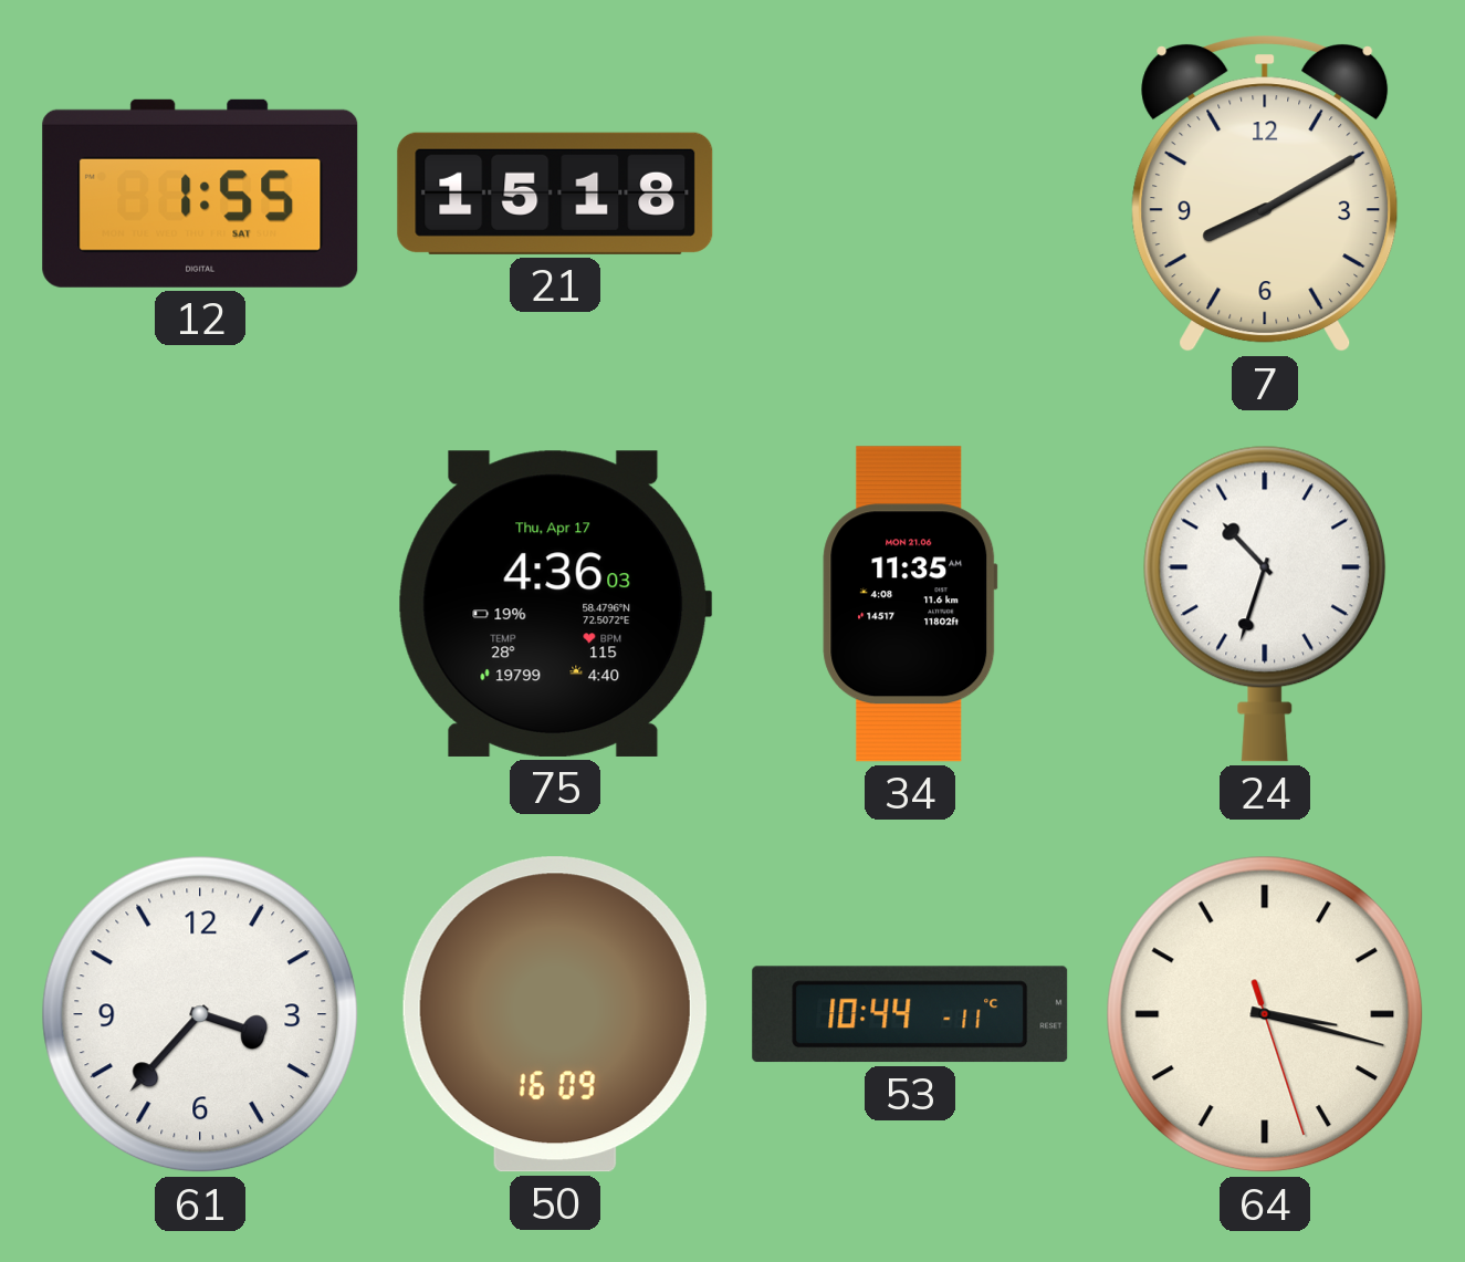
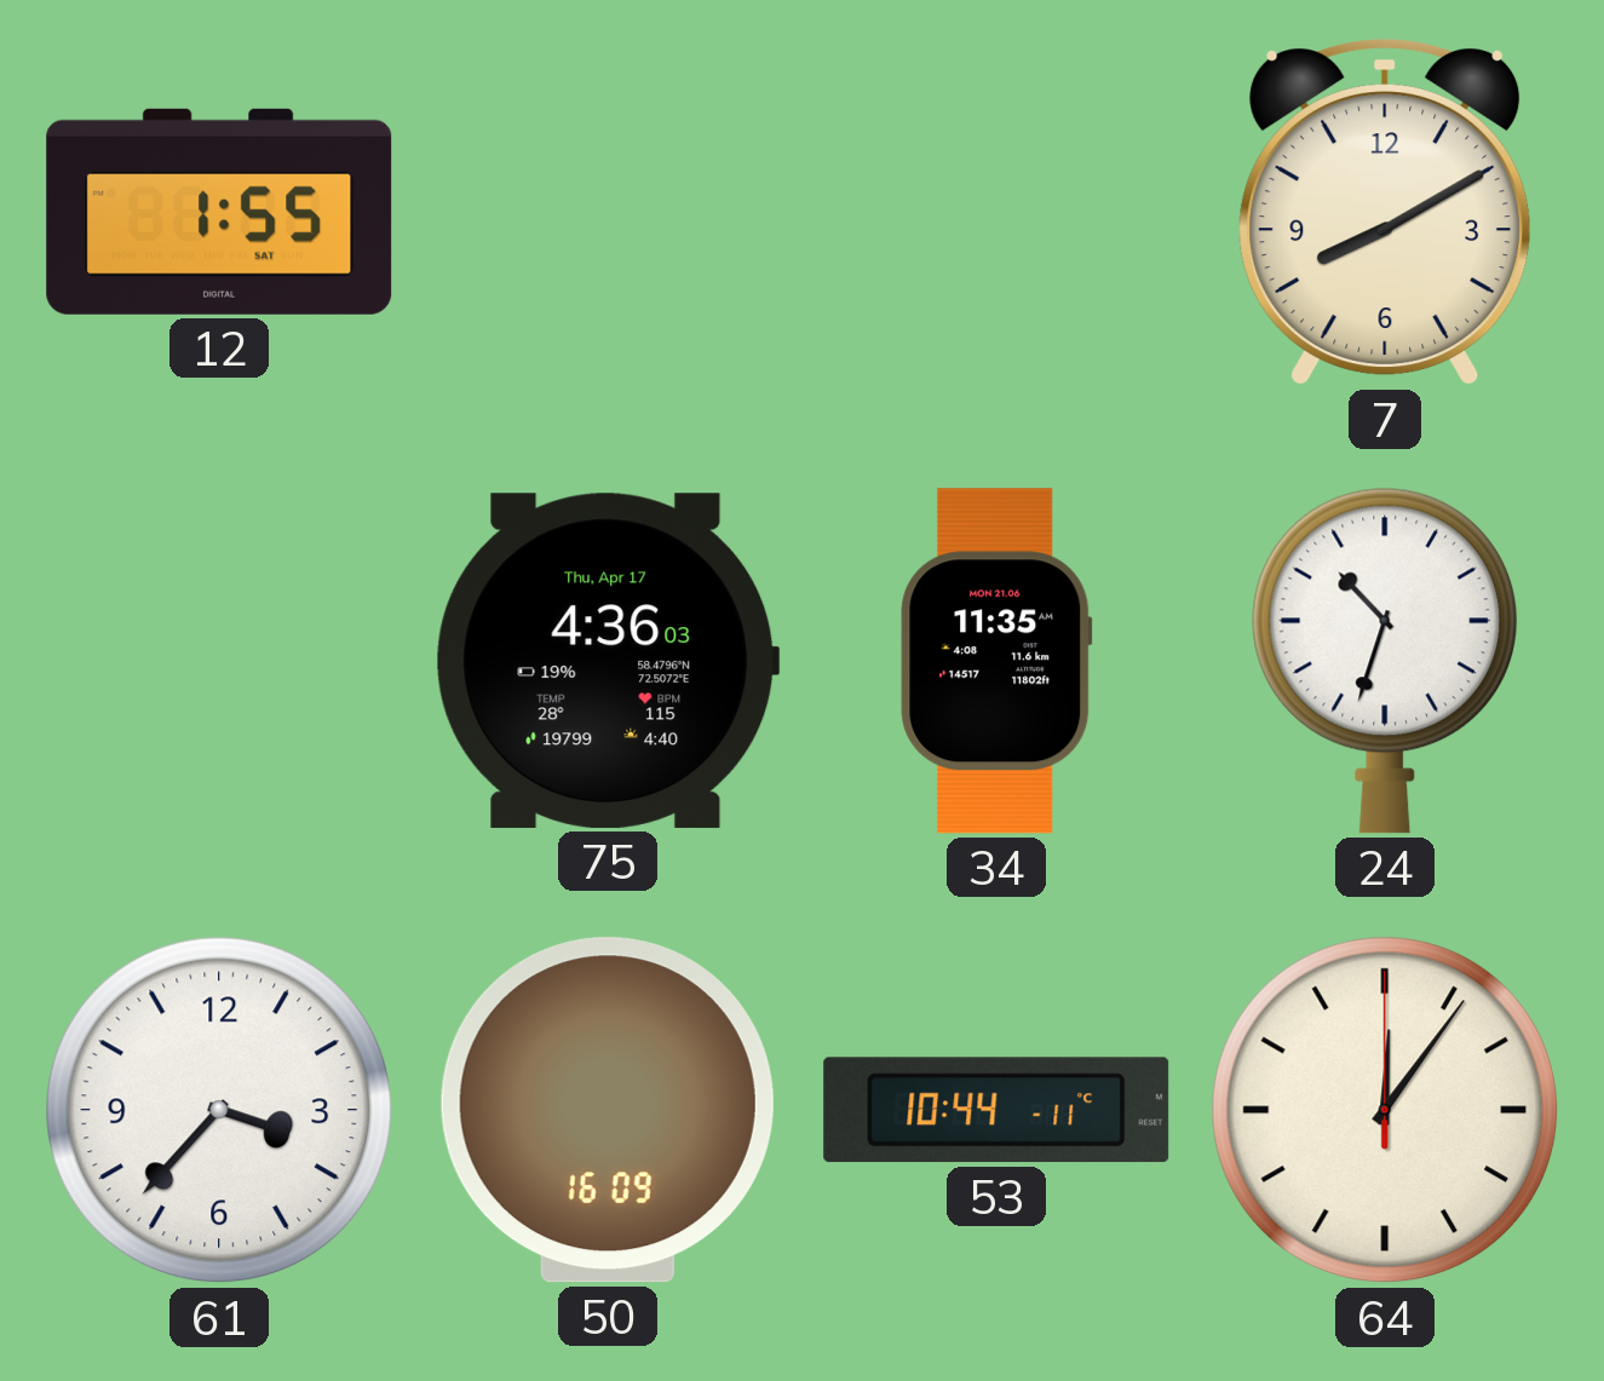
21: 15:18 -> none
64: 3:17 -> 12:06
